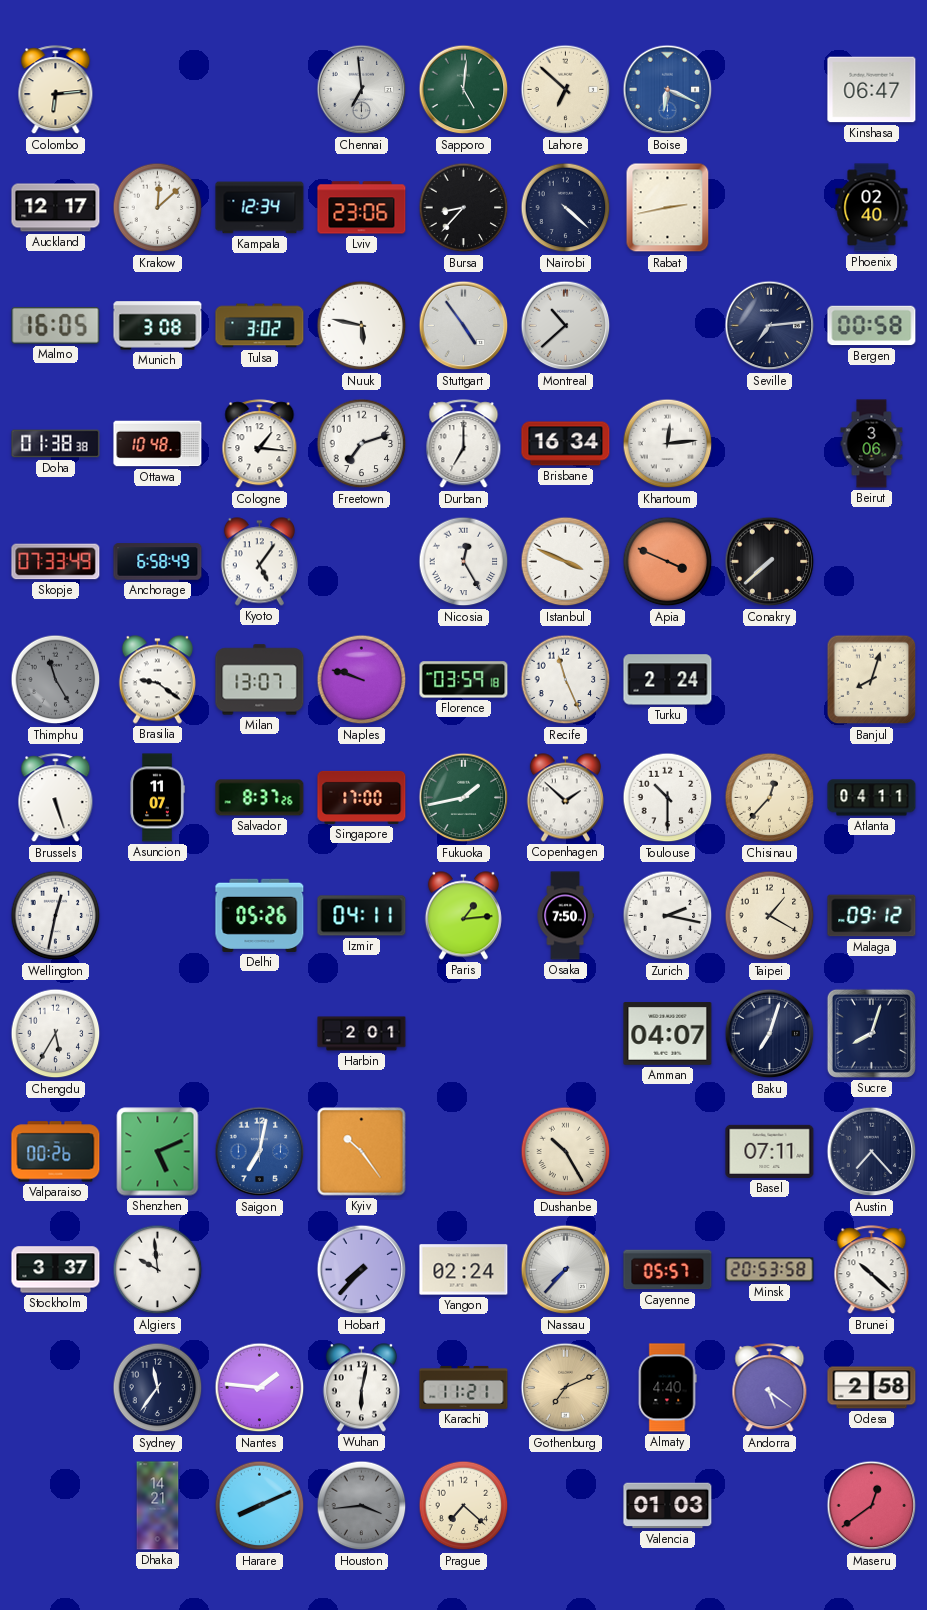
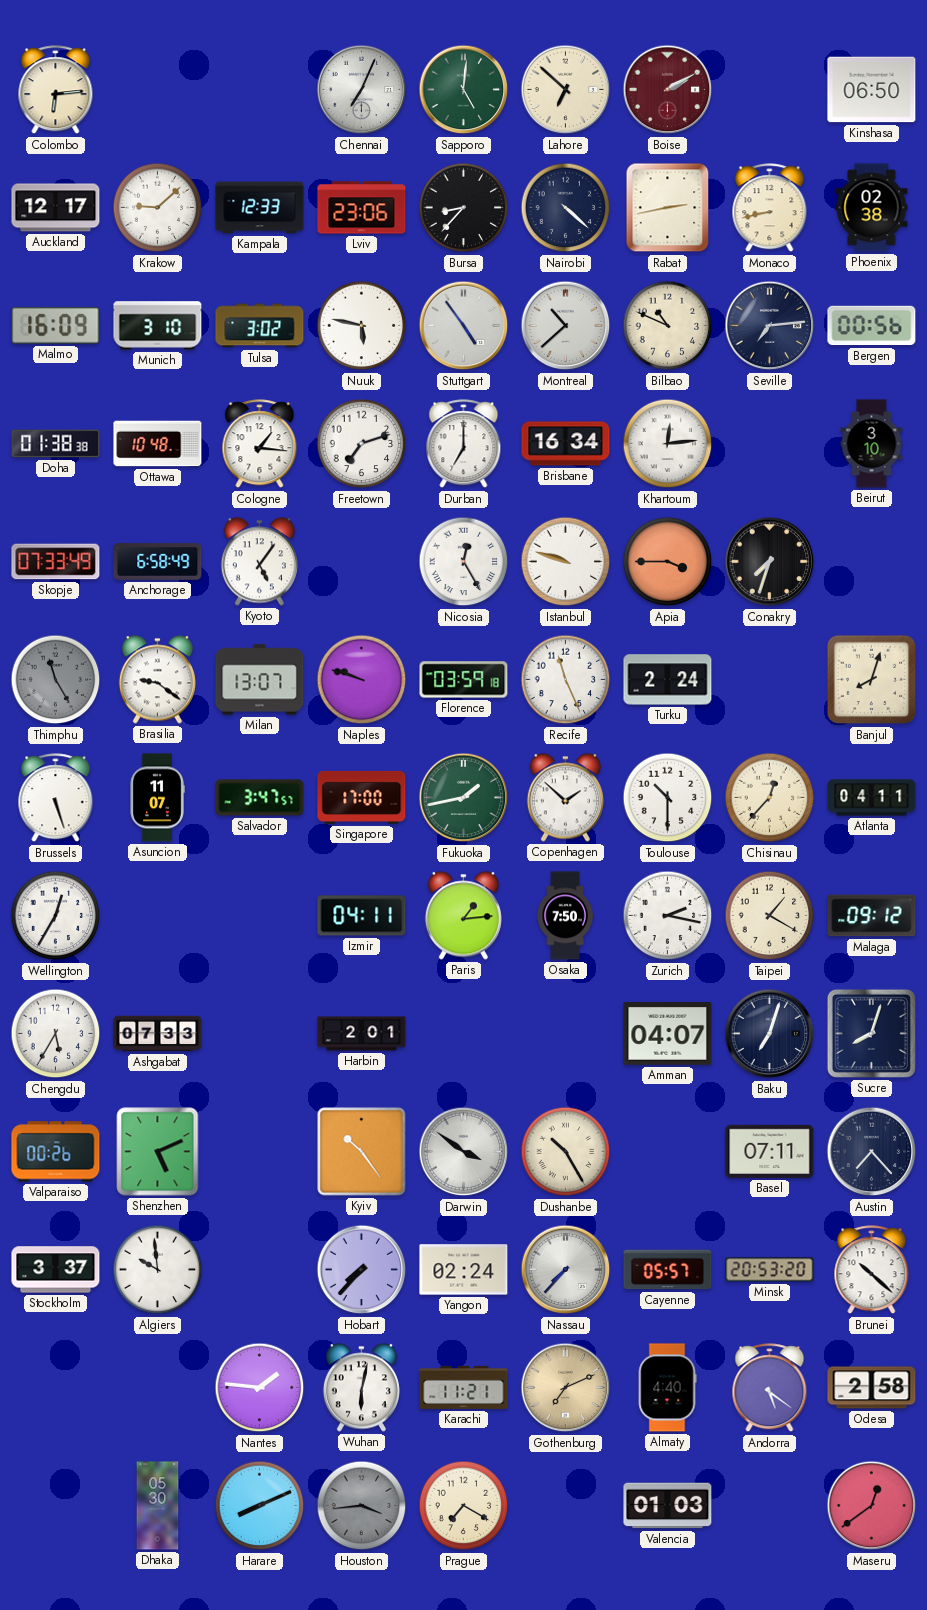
Chennai: 6:59 -> 7:04
Boise: 6:19 -> 2:10
Boise dial: blue -> burgundy
Kinshasa: 06:47 -> 06:50
Krakow: 12:08 -> 9:08
Kampala: 12:34 -> 12:33
Monaco: none -> 8:43
Phoenix: 02:40 -> 02:38
Malmo: 16:05 -> 16:09
Munich: 3:08 -> 3:10
Bilbao: none -> 10:49
Bergen: 00:58 -> 00:56
Beirut: 3:06 -> 3:10
Istanbul: 3:49 -> 9:48
Apia: 3:49 -> 3:45
Conakry: 7:38 -> 7:33
Salvador: 8:37 -> 3:47
Wellington: 12:32 -> 12:35
Delhi: 05:26 -> none
Ashgabat: none -> 07:33
Saigon: 7:02 -> none
Darwin: none -> 3:51
Minsk: 20:53:58 -> 20:53:20
Sydney: 11:36 -> none
Dhaka: 14:21 -> 05:30
Prague: 7:22 -> 7:20
